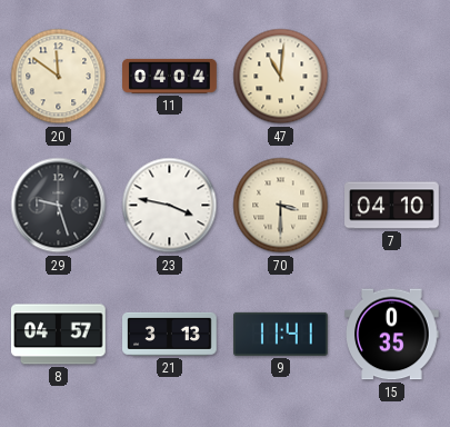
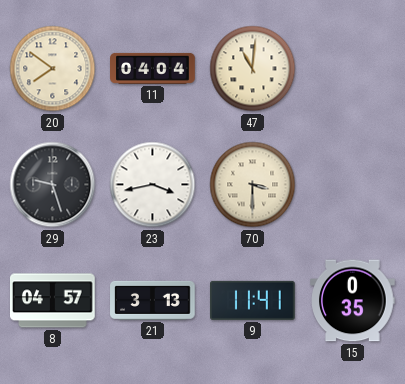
20: 11:51 -> 7:51
23: 3:47 -> 3:43
7: 04:10 -> none
